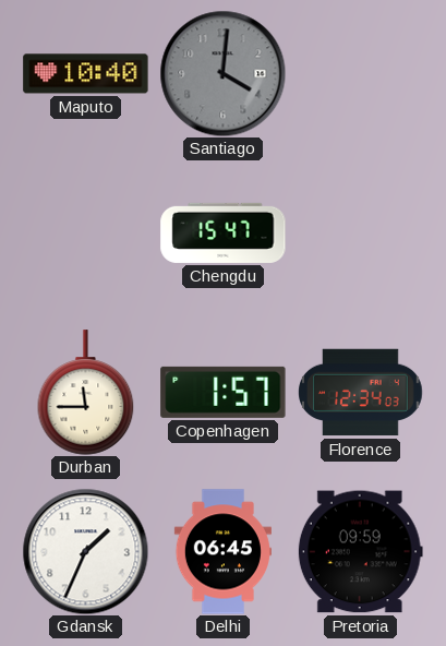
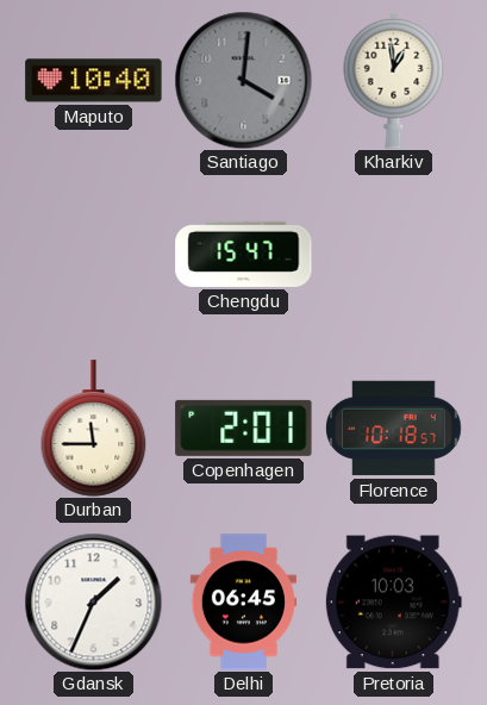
Kharkiv: none -> 12:59
Copenhagen: 1:57 -> 2:01
Florence: 12:34 -> 10:18
Pretoria: 09:59 -> 10:03
